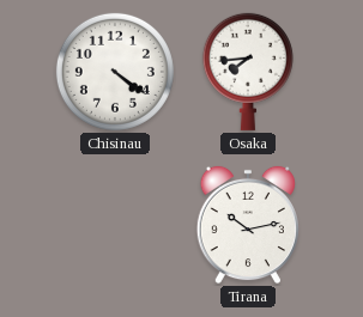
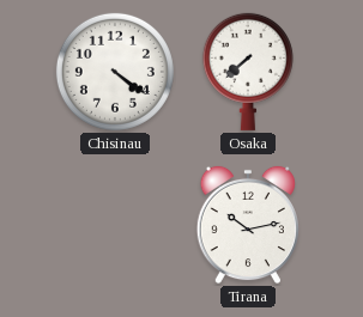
Osaka: 7:44 -> 7:38
